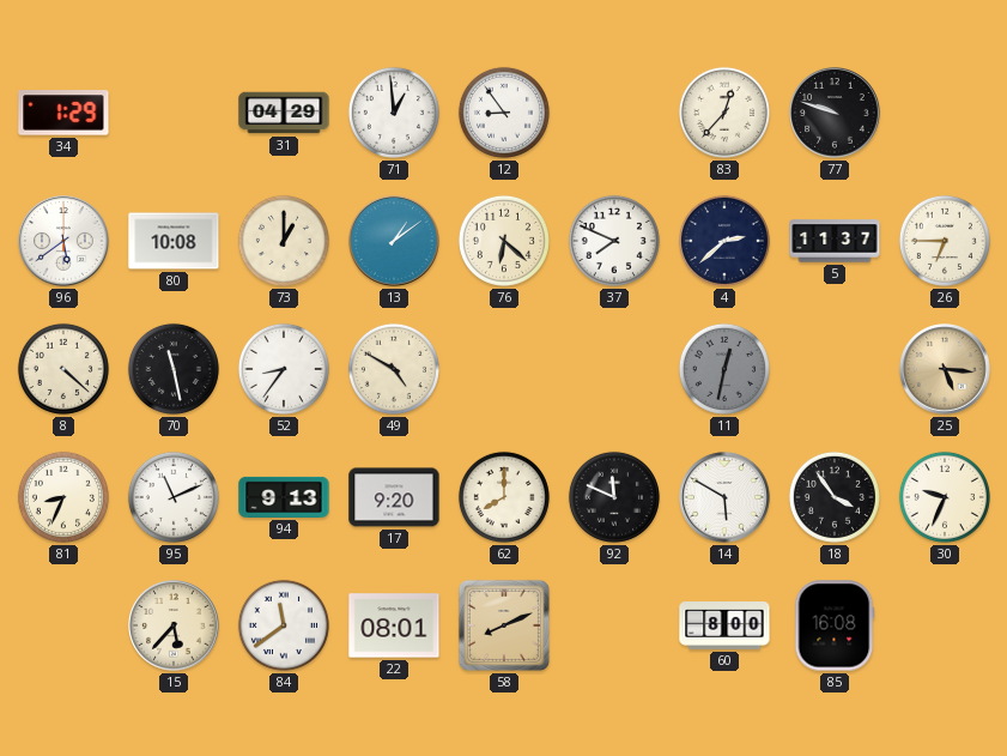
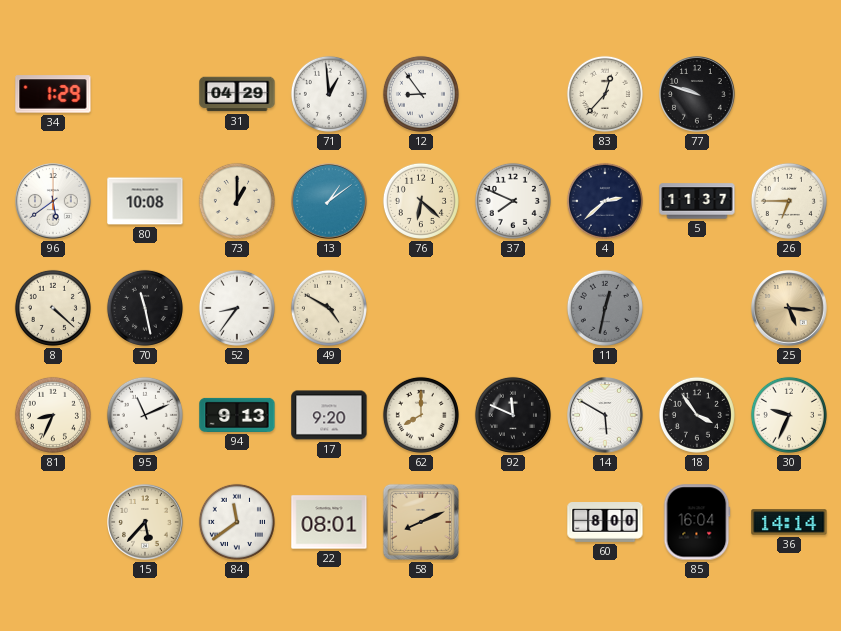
85: 16:08 -> 16:04
36: none -> 14:14
